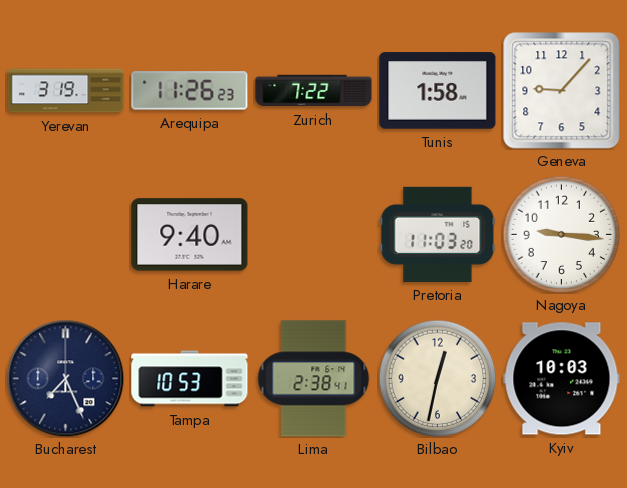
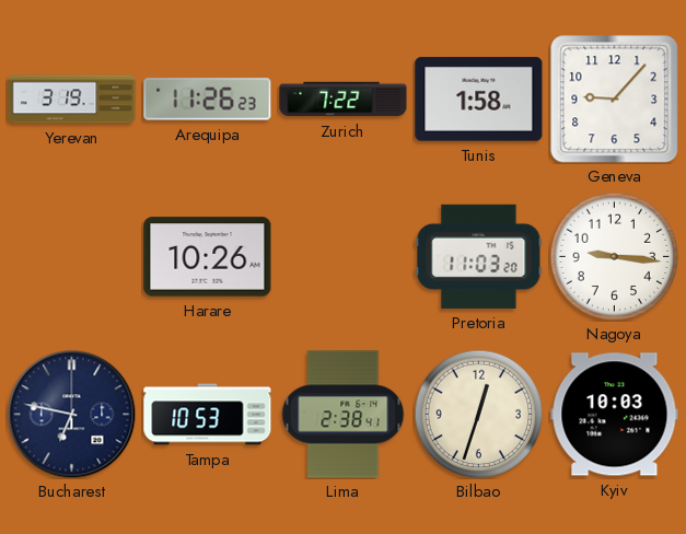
Harare: 9:40 -> 10:26
Bucharest: 7:26 -> 6:47
Bilbao: 12:32 -> 12:33
